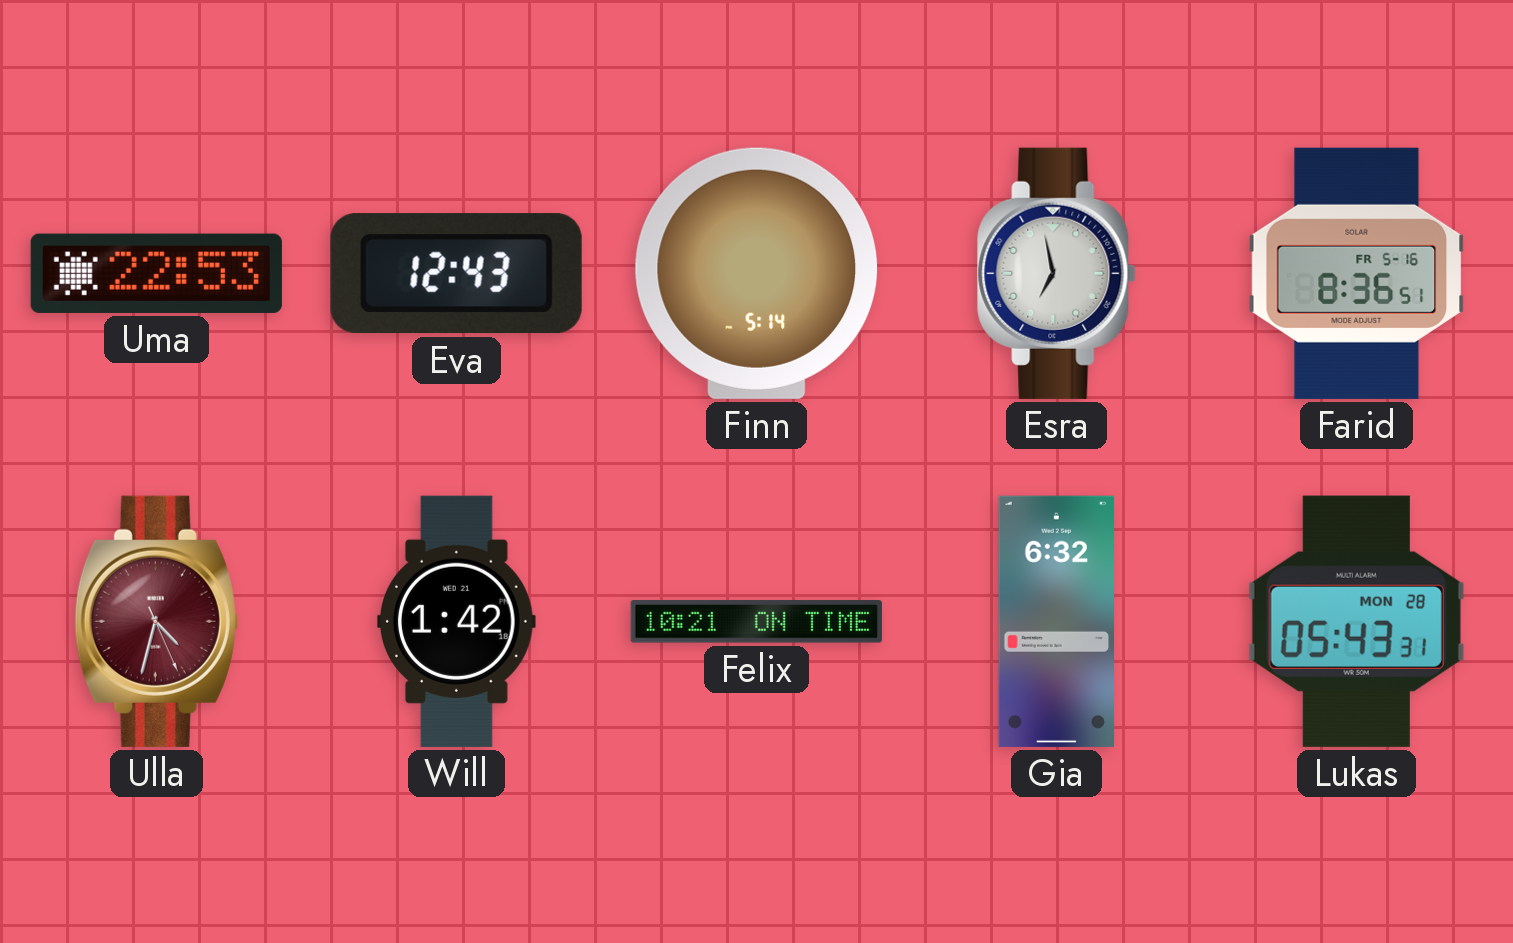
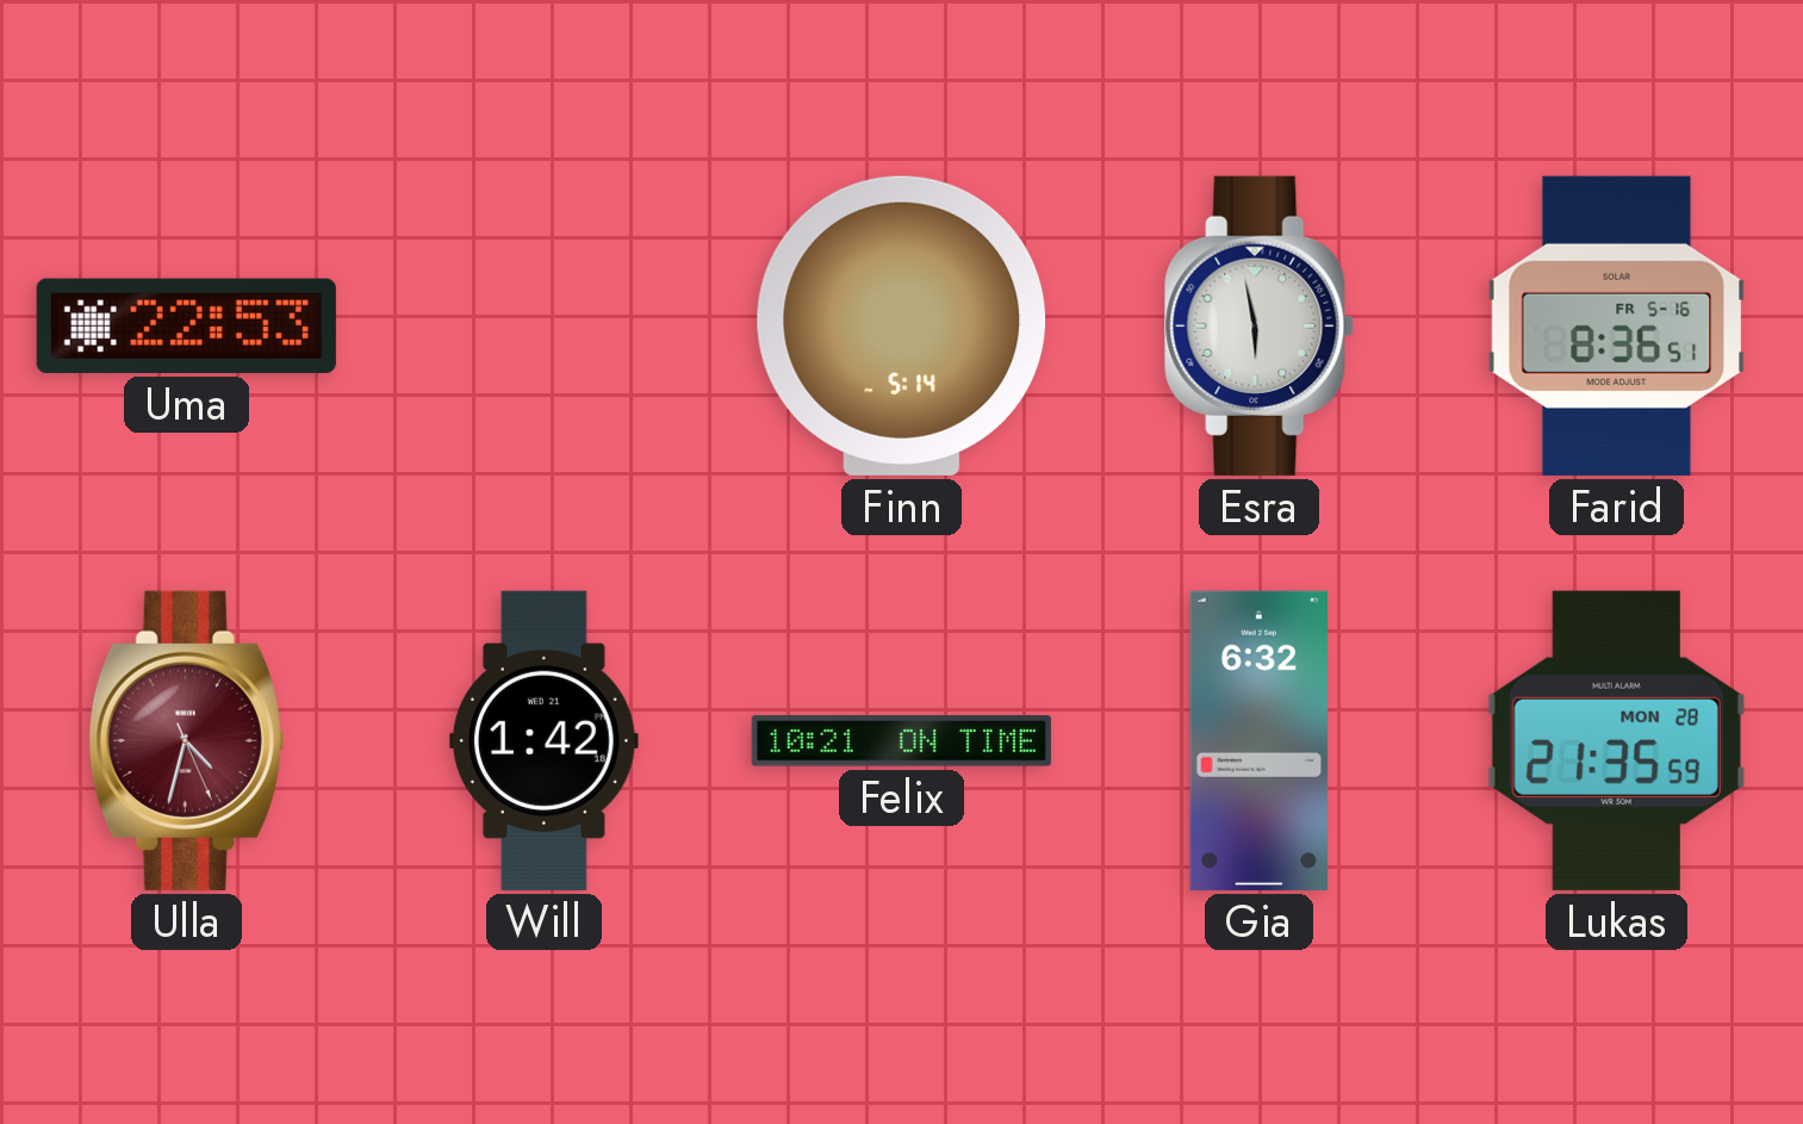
Eva: 12:43 -> none
Esra: 6:58 -> 5:58
Lukas: 05:43 -> 21:35
